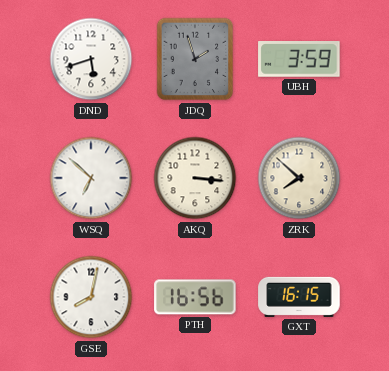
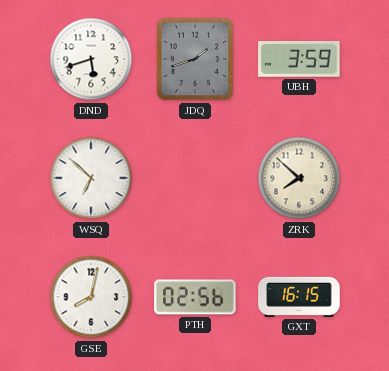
JDQ: 1:57 -> 1:42
AKQ: 3:16 -> none
PTH: 16:56 -> 02:56
